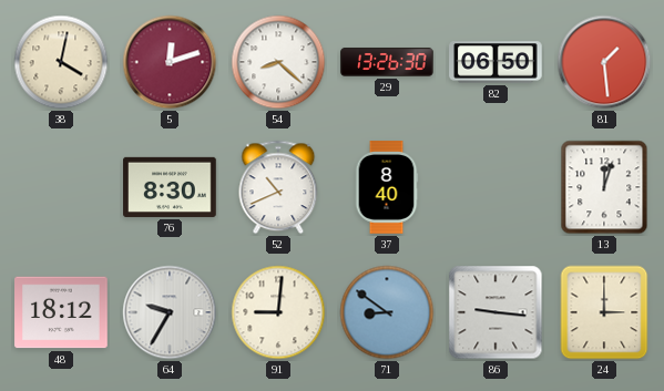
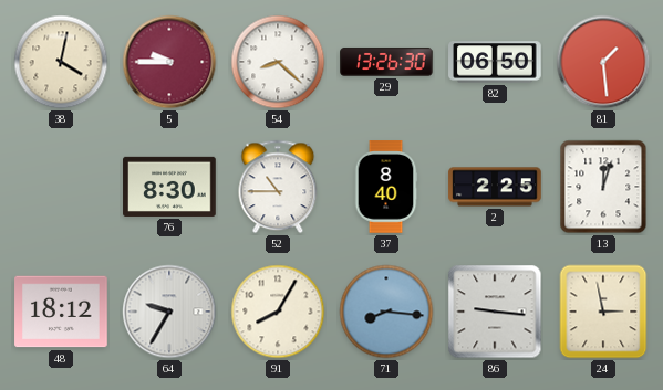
5: 12:12 -> 9:45
52: 10:41 -> 10:45
2: none -> 2:25
91: 9:01 -> 8:05
71: 8:51 -> 8:16
24: 3:00 -> 2:58
